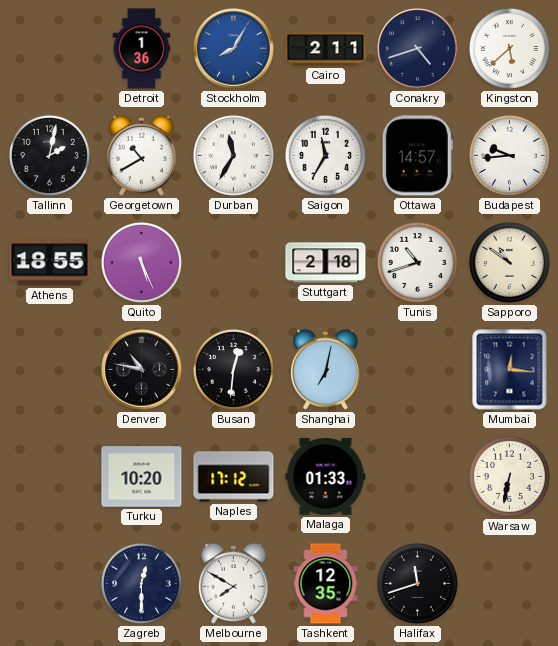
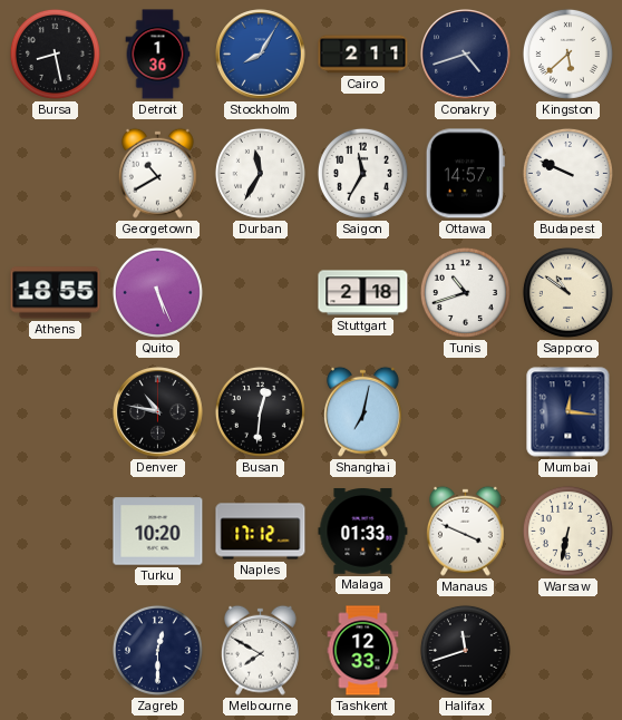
Bursa: none -> 8:28
Tallinn: 2:02 -> none
Budapest: 9:44 -> 9:49
Manaus: none -> 3:49
Tashkent: 12:35 -> 12:33
